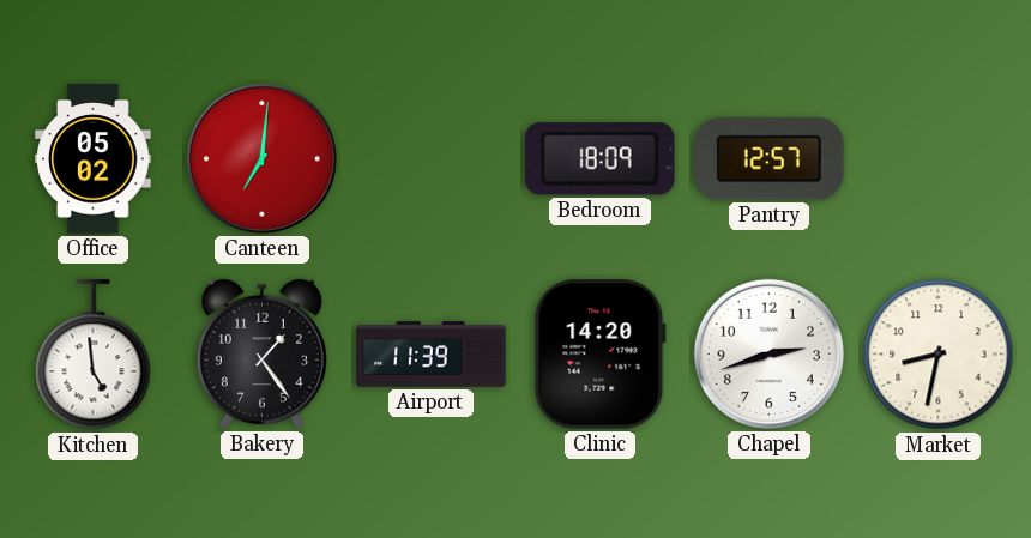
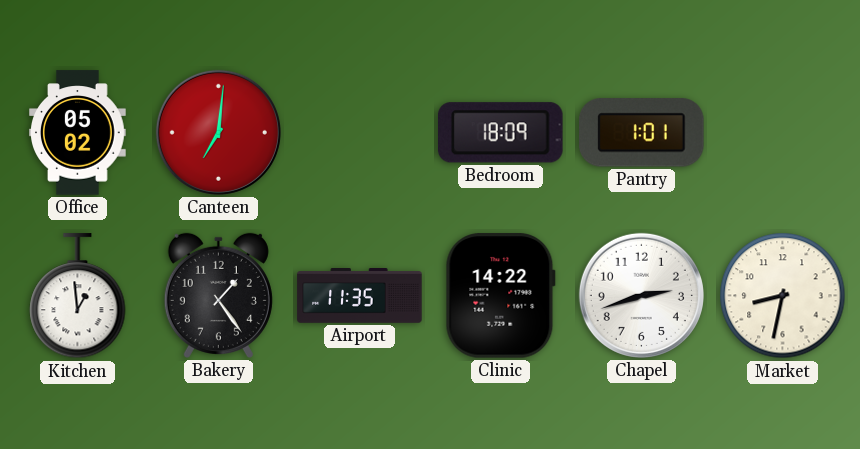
Pantry: 12:57 -> 1:01
Kitchen: 4:59 -> 12:59
Airport: 11:39 -> 11:35
Clinic: 14:20 -> 14:22
